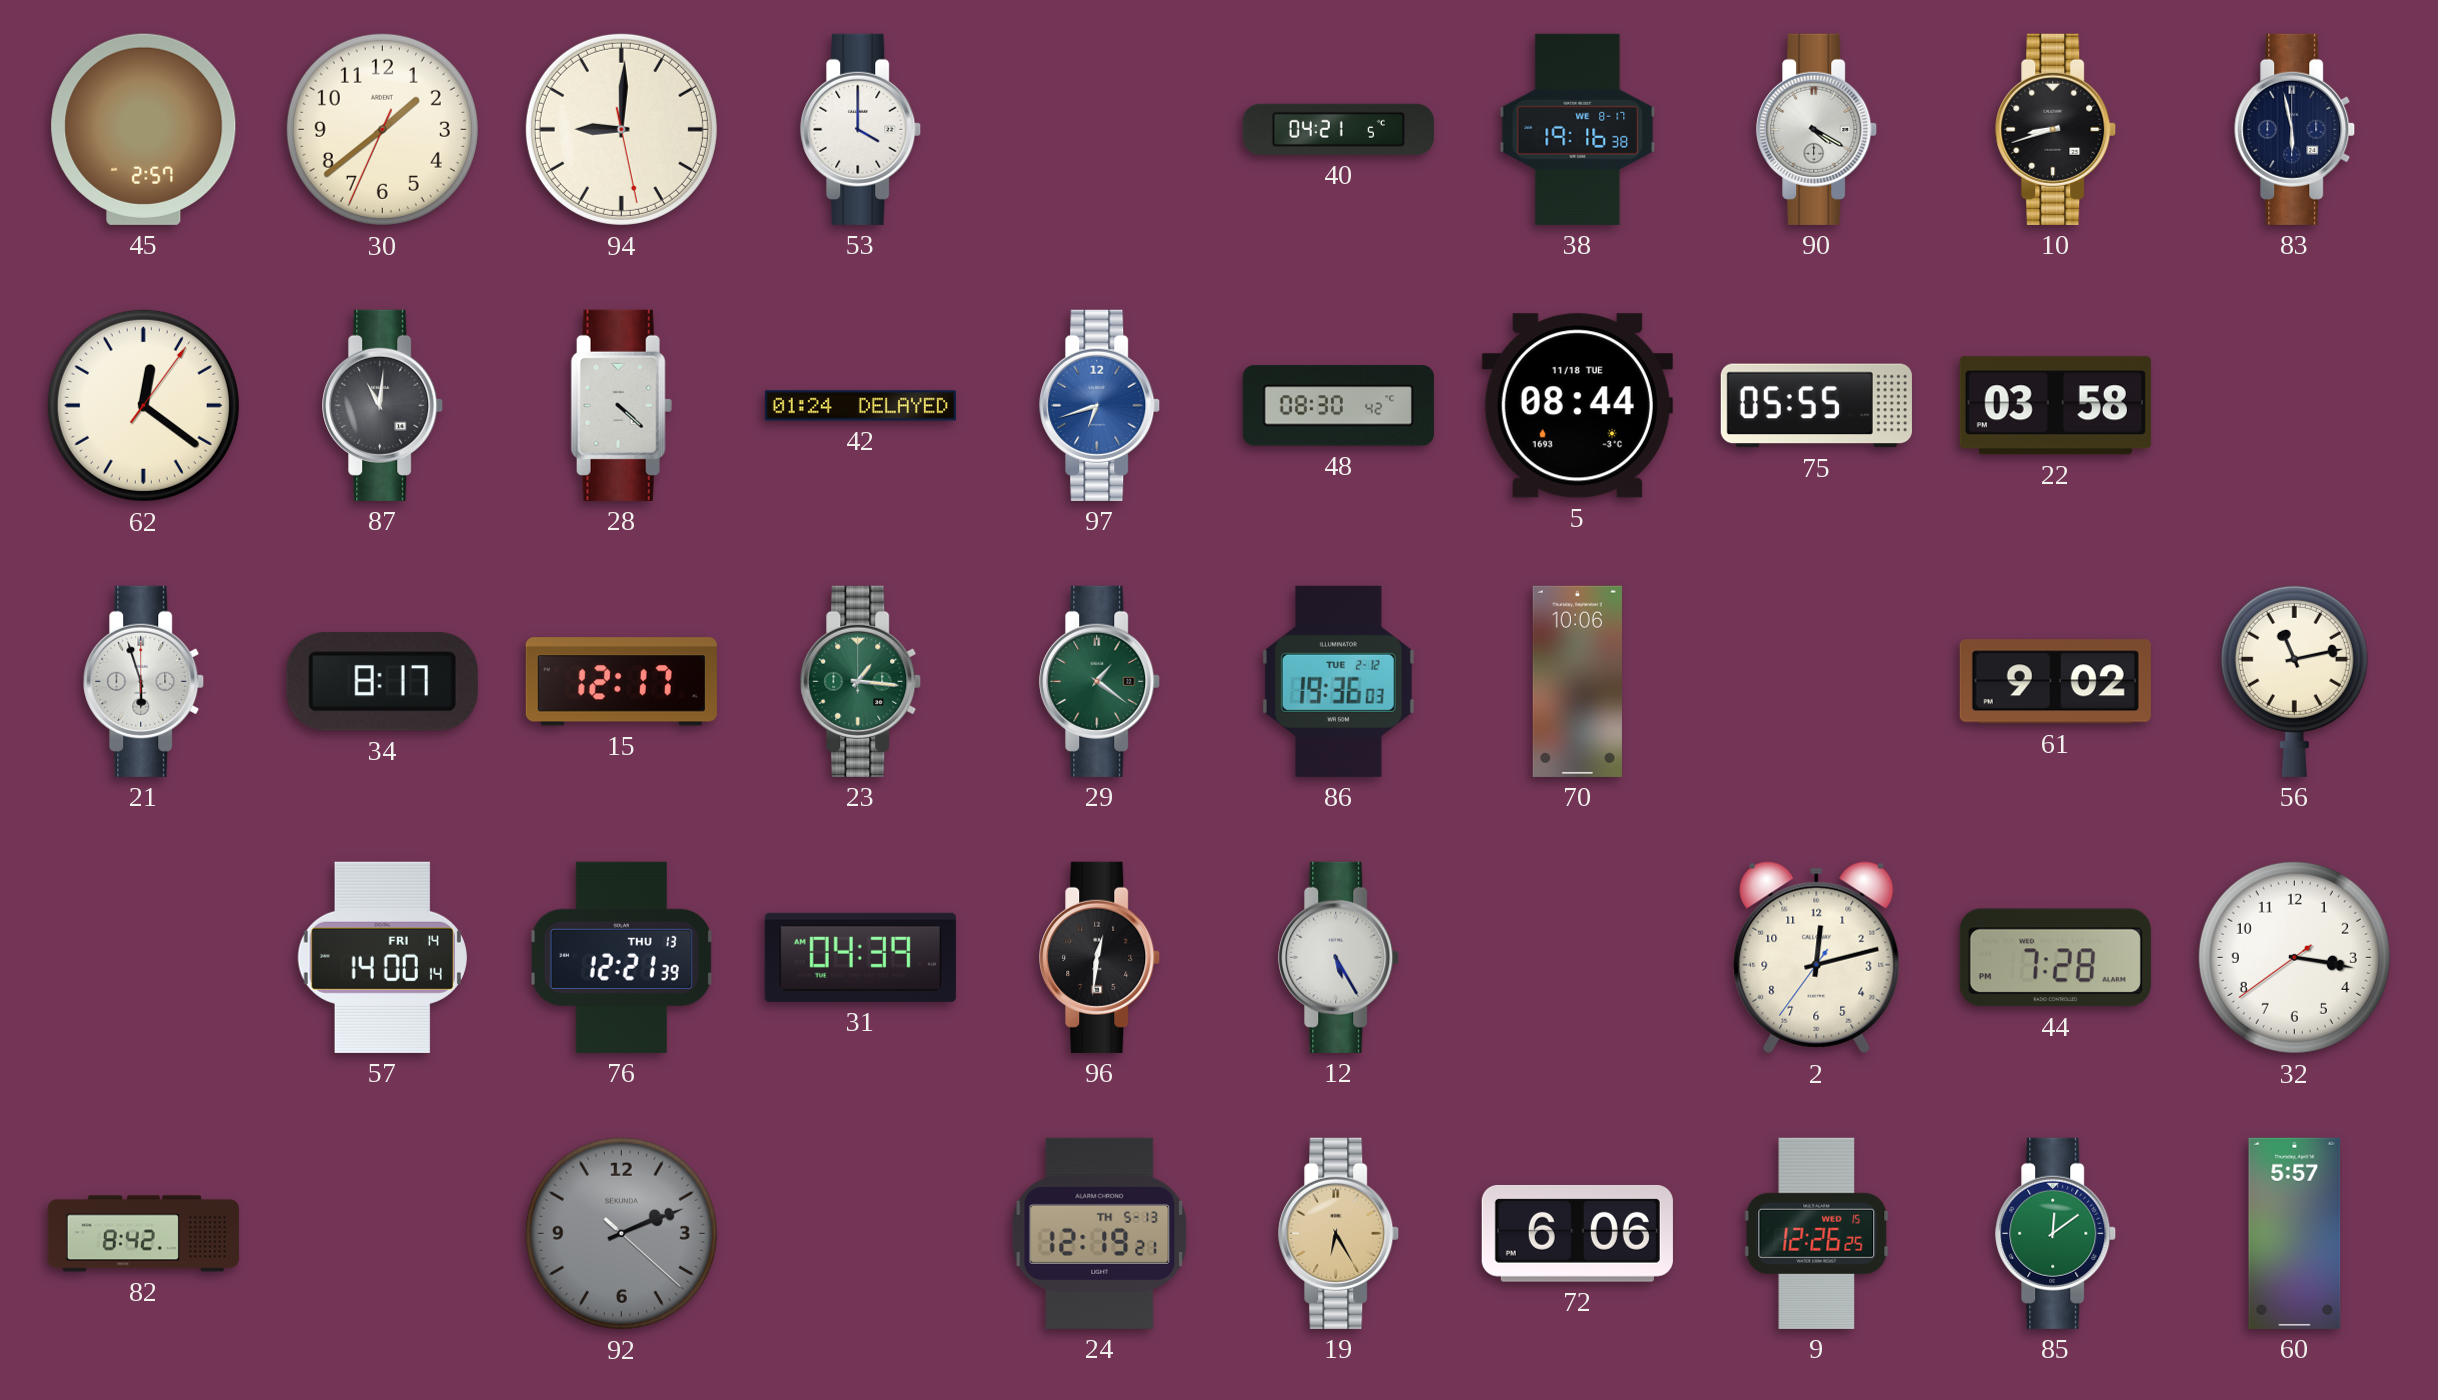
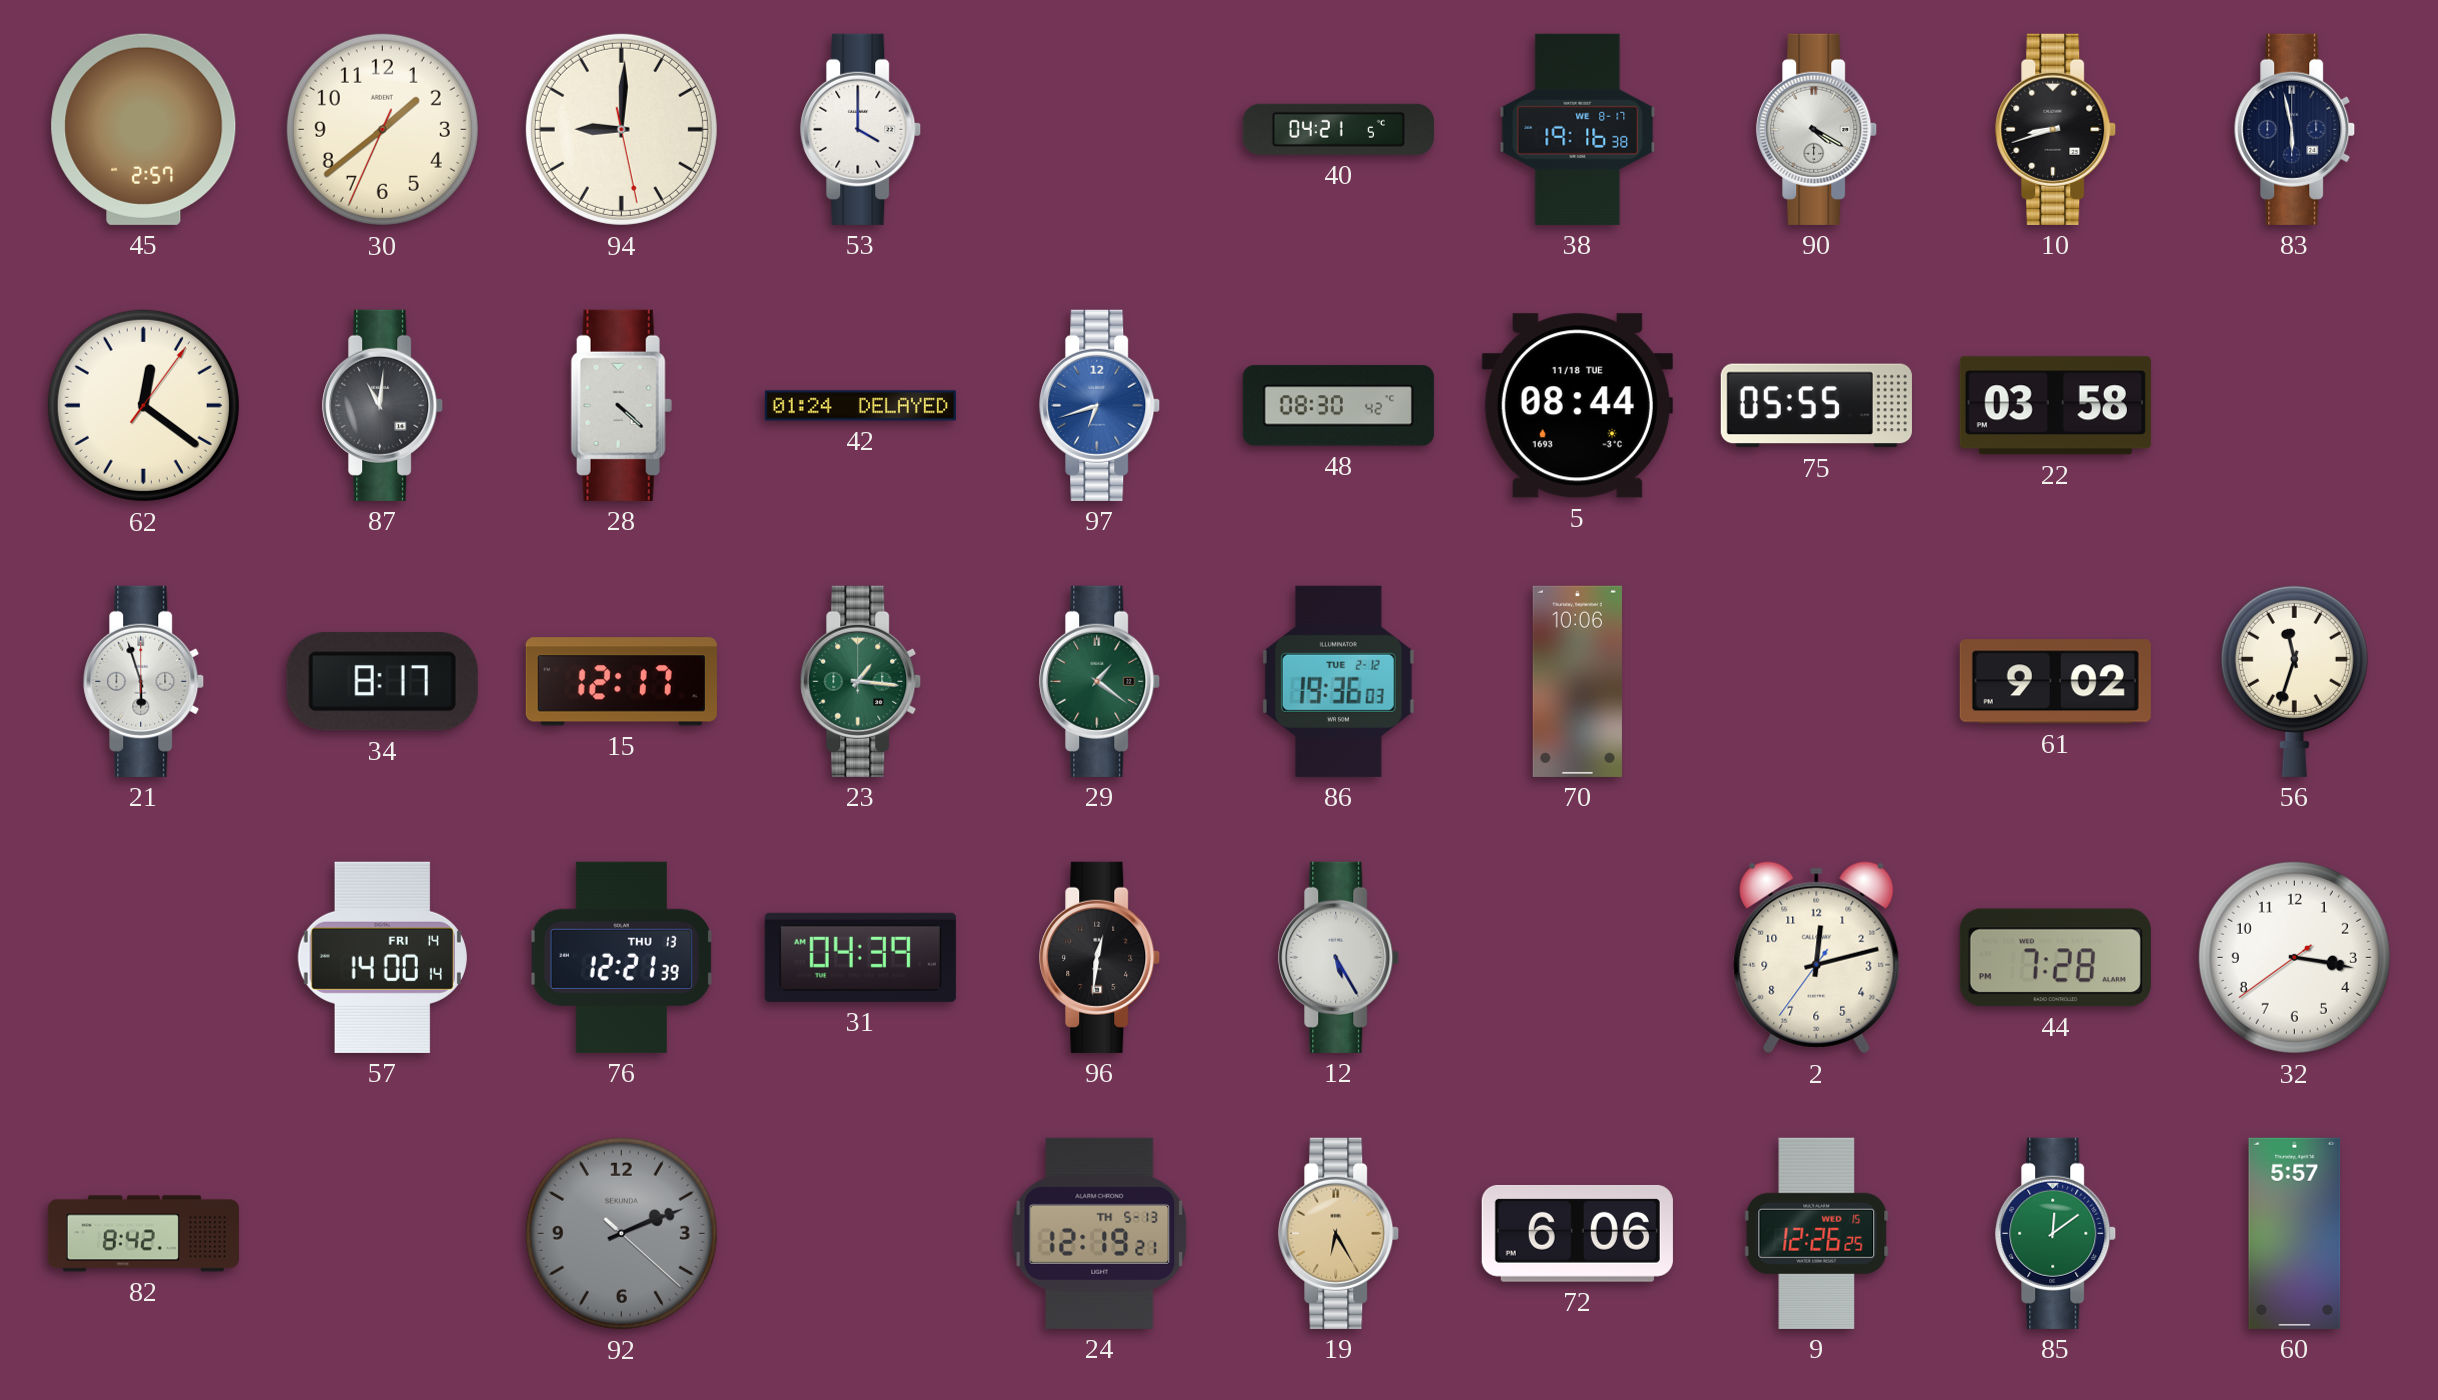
56: 11:13 -> 11:33
